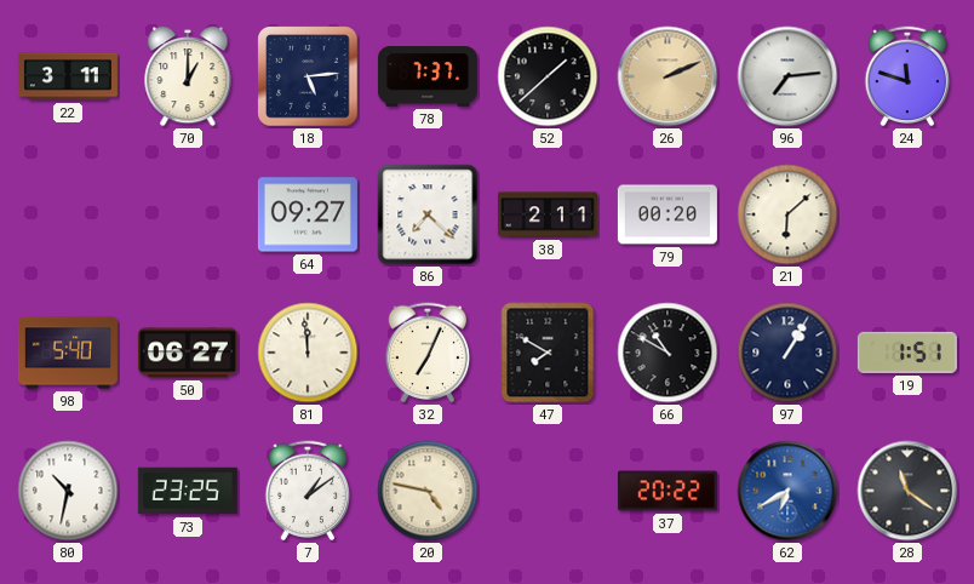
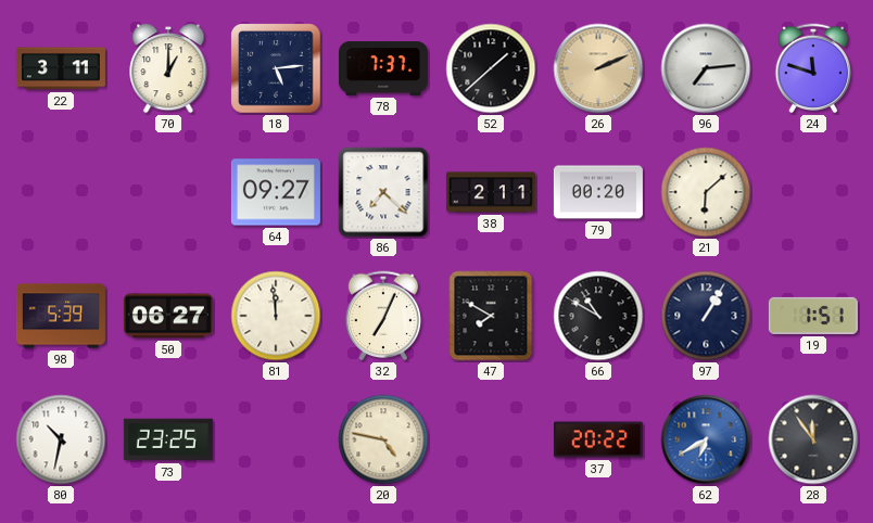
98: 5:40 -> 5:39
7: 1:09 -> none
28: 11:21 -> 11:54
